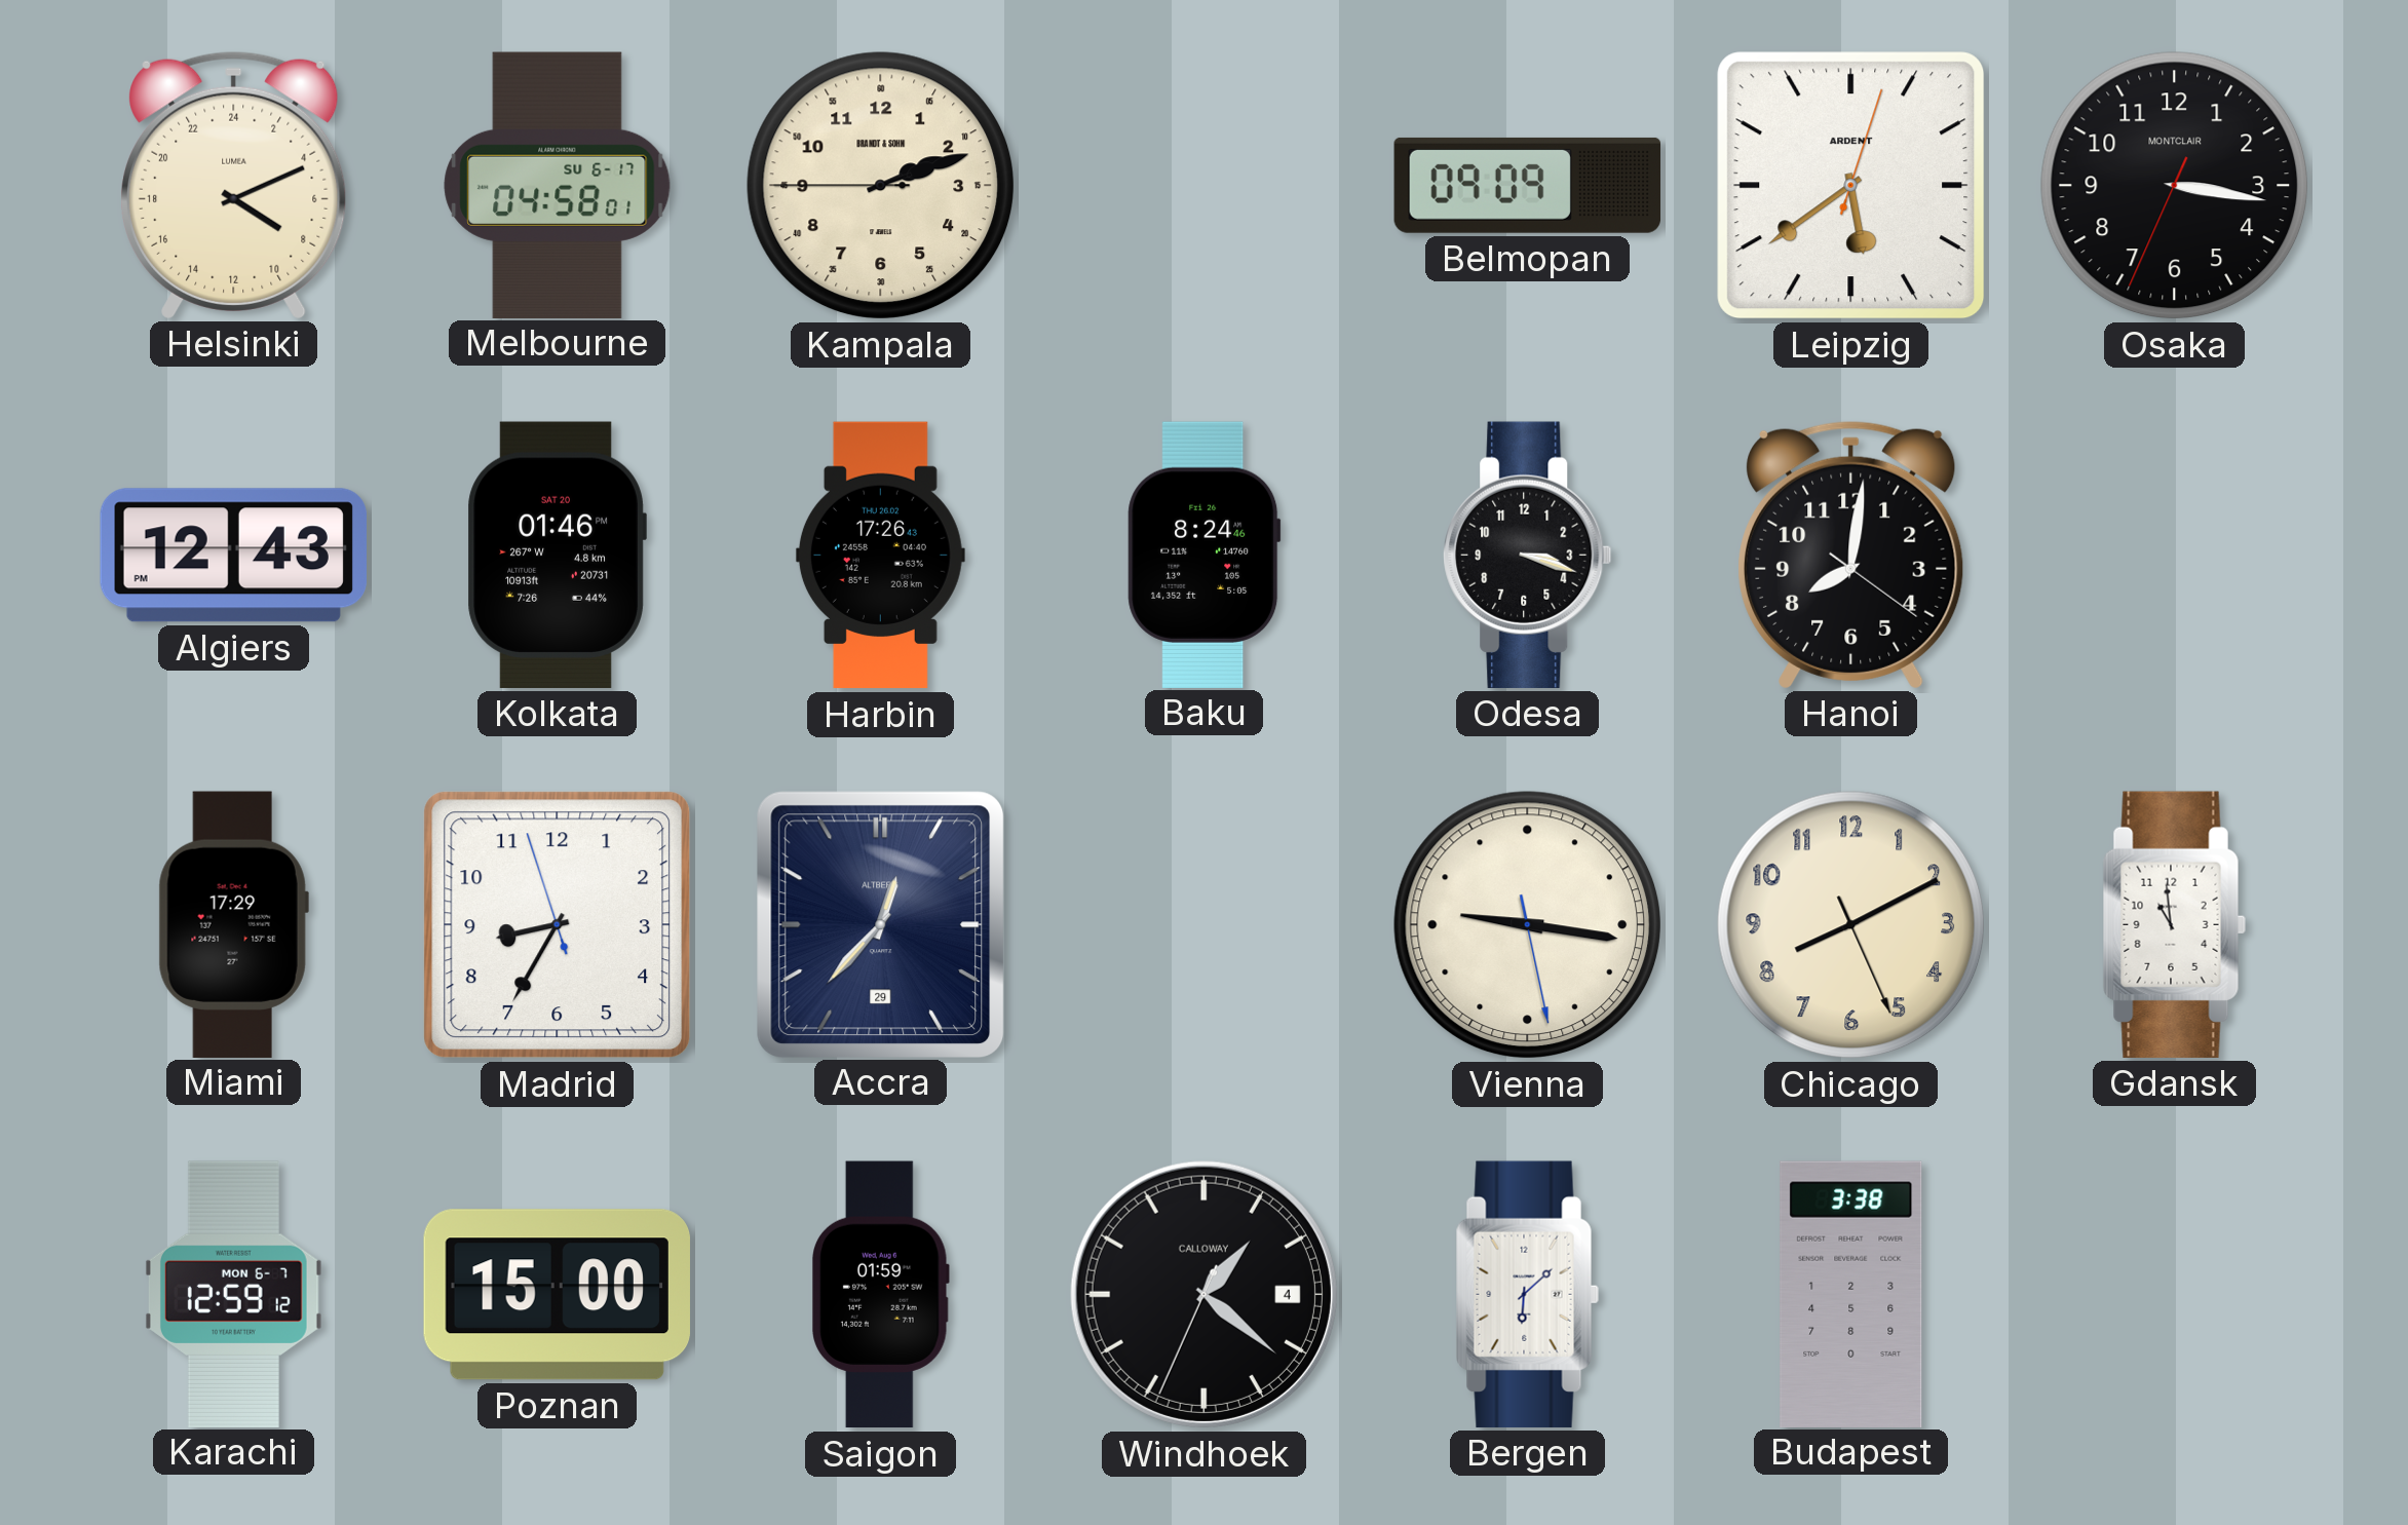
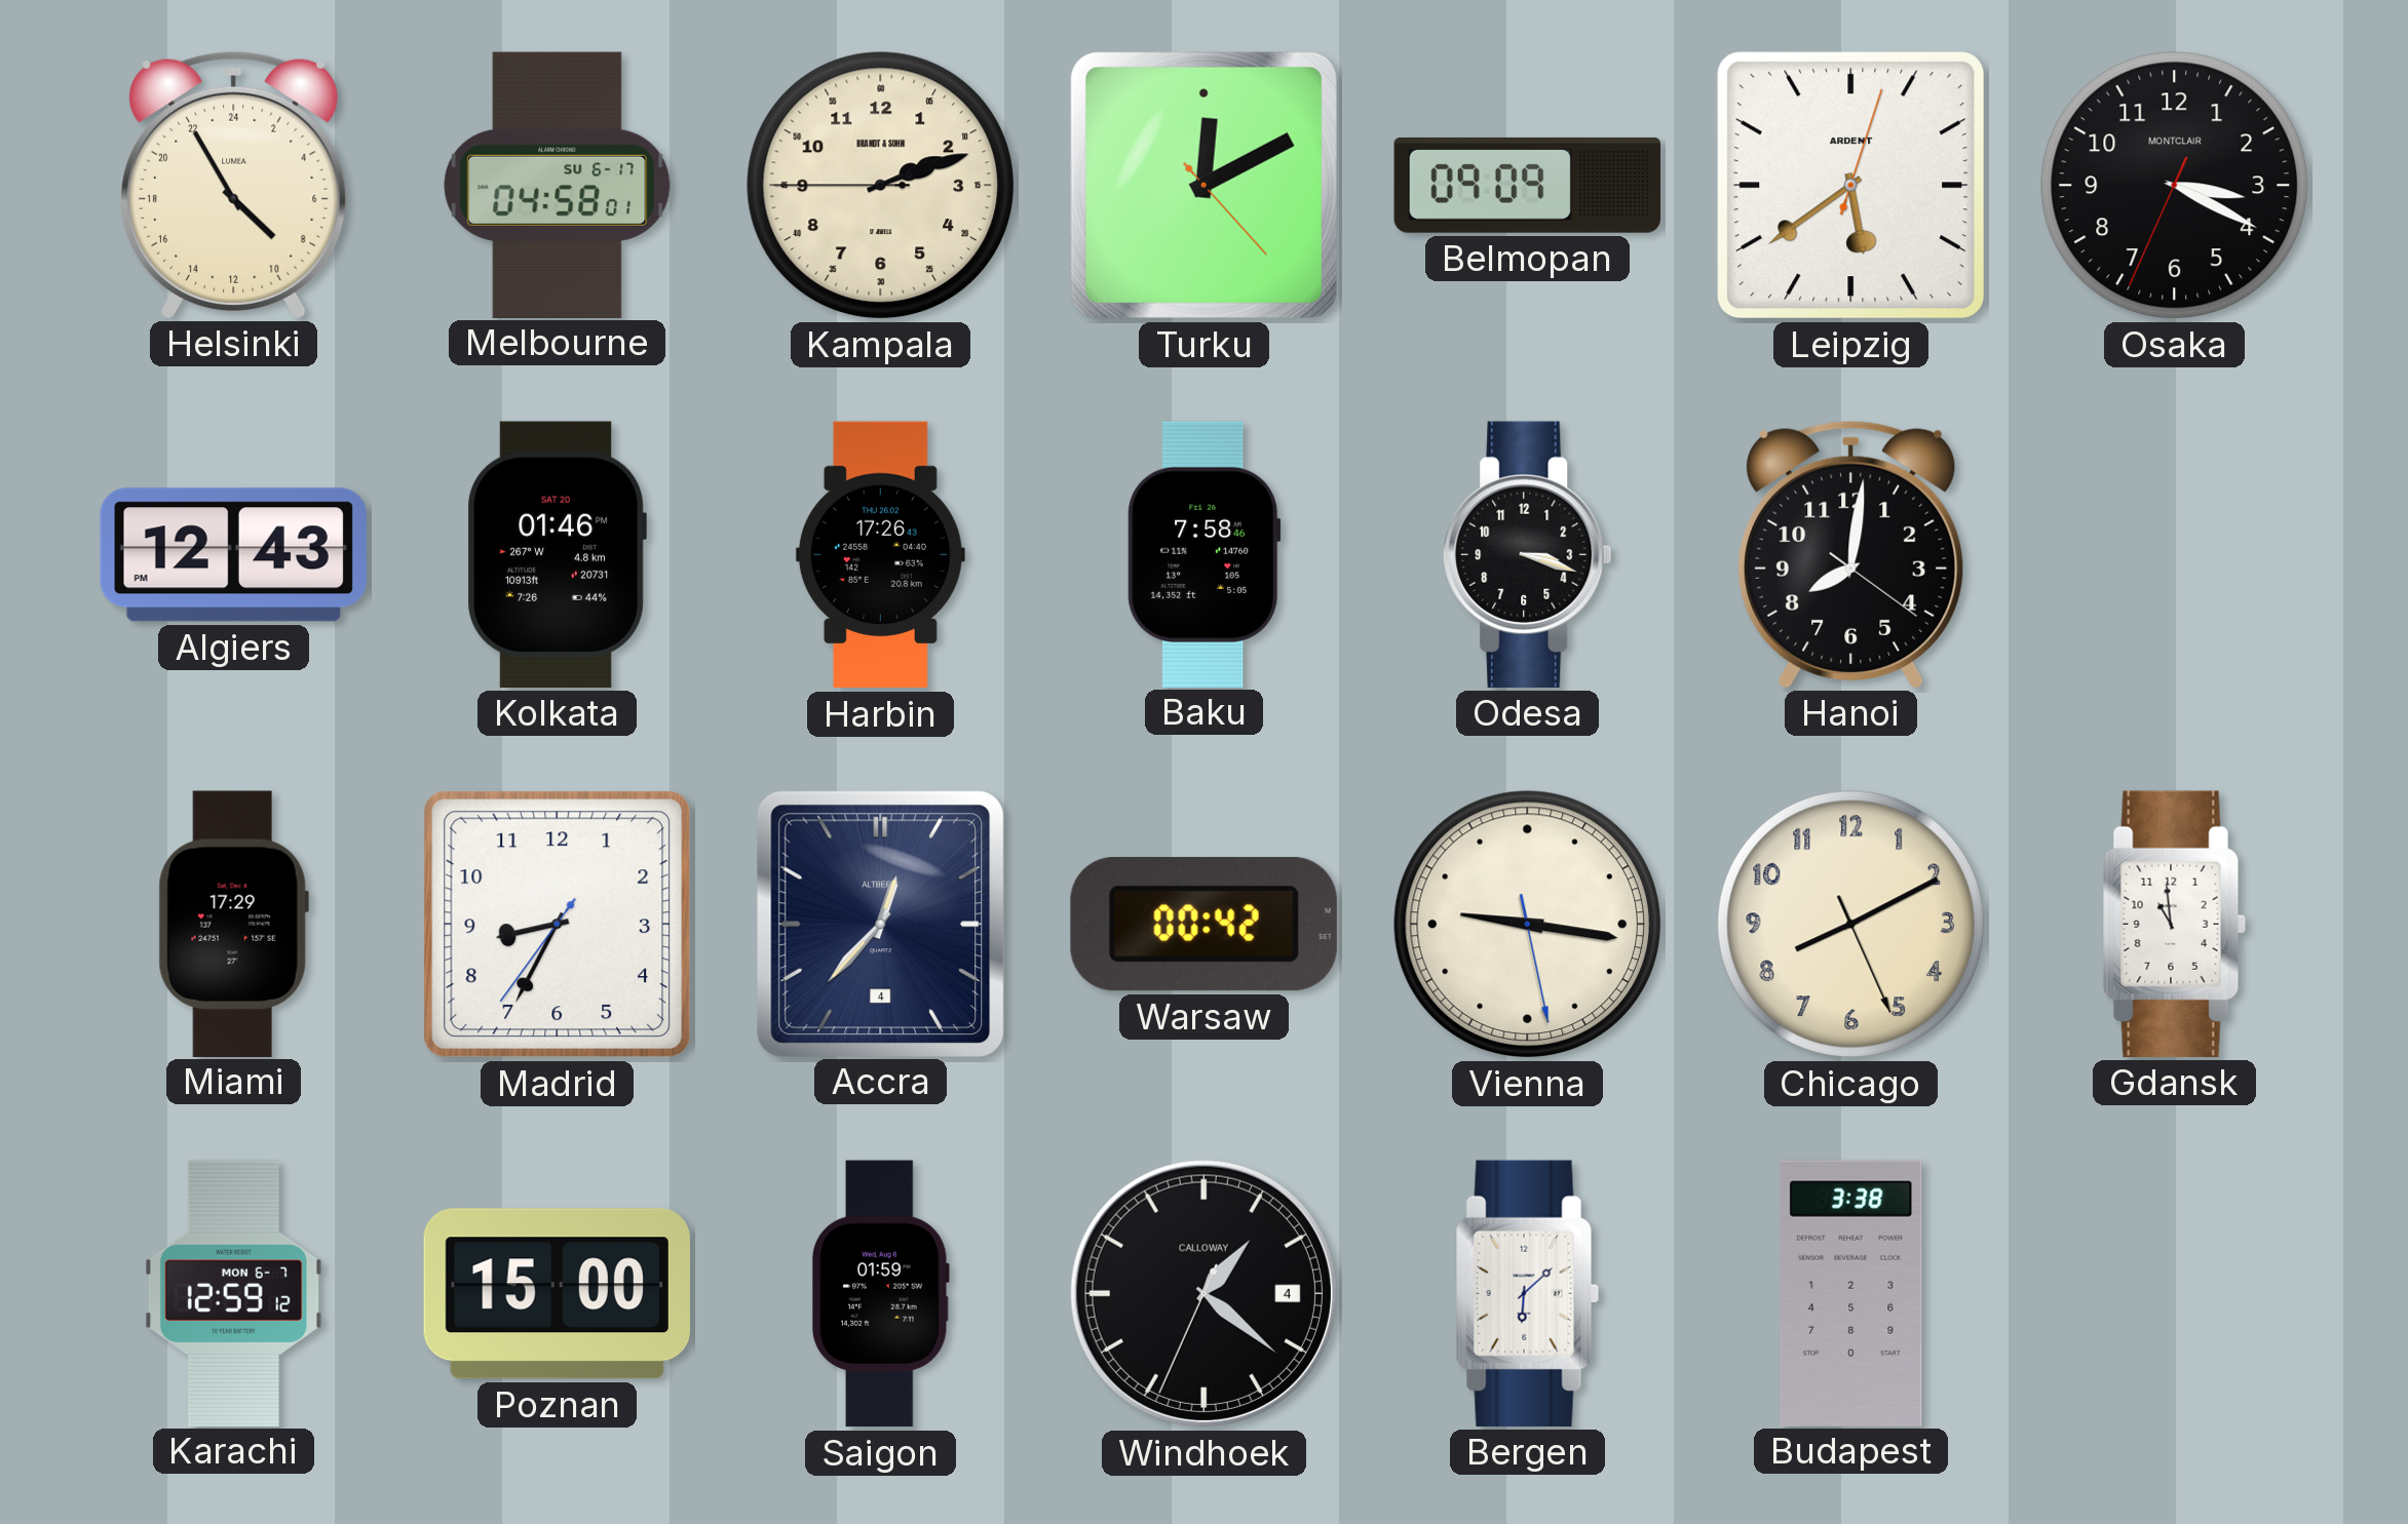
Helsinki: 8:11 -> 8:55
Turku: none -> 12:10
Osaka: 3:16 -> 3:19
Baku: 8:24 -> 7:58
Madrid: 8:34:57 -> 8:34:36
Accra date: 29 -> 4
Warsaw: none -> 00:42
